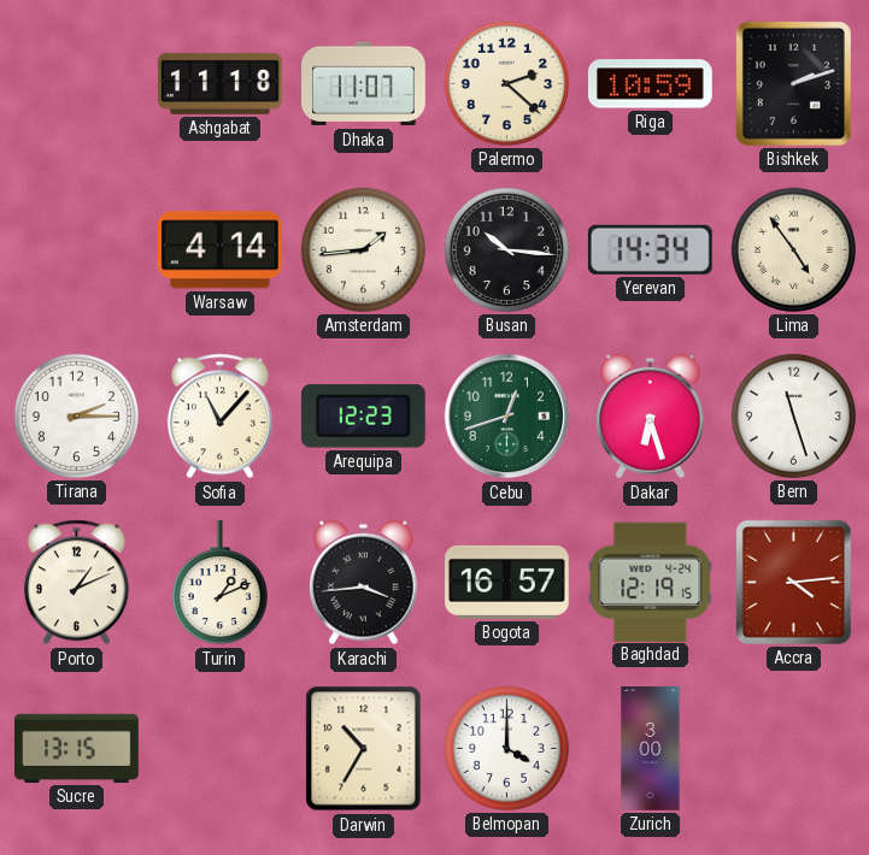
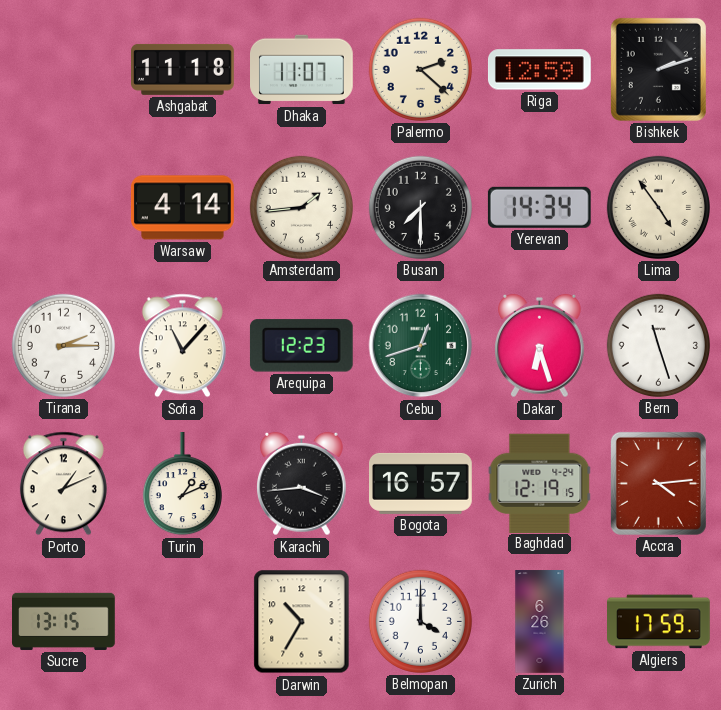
Riga: 10:59 -> 12:59
Busan: 10:16 -> 7:30
Zurich: 3:00 -> 6:26
Algiers: none -> 17:59
